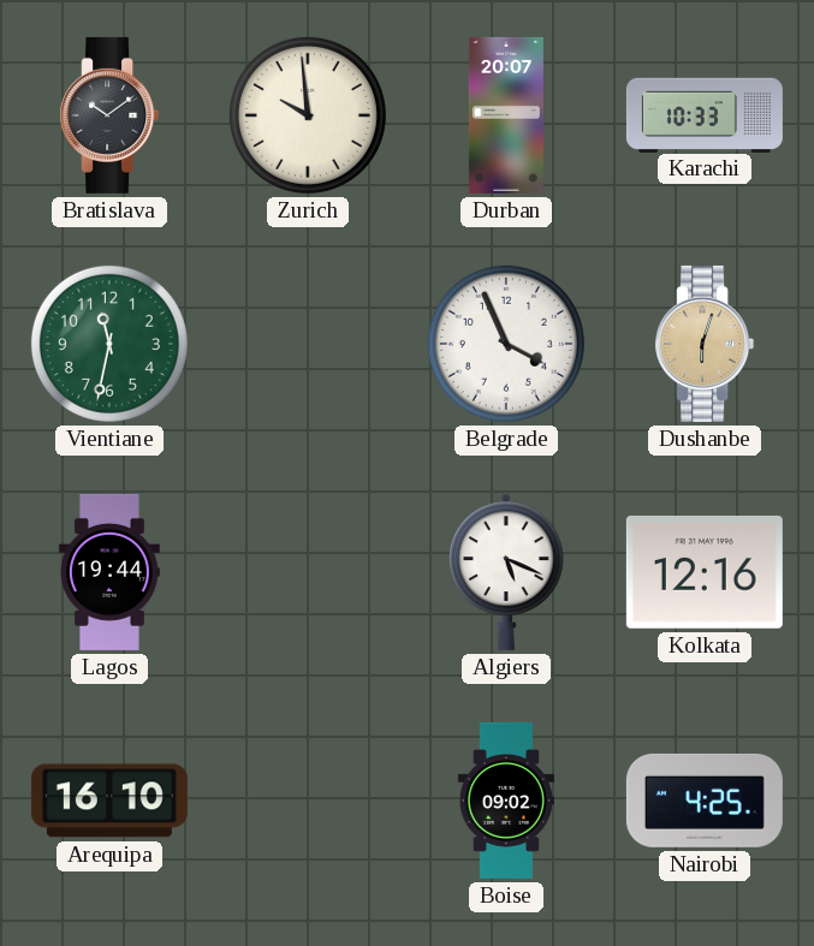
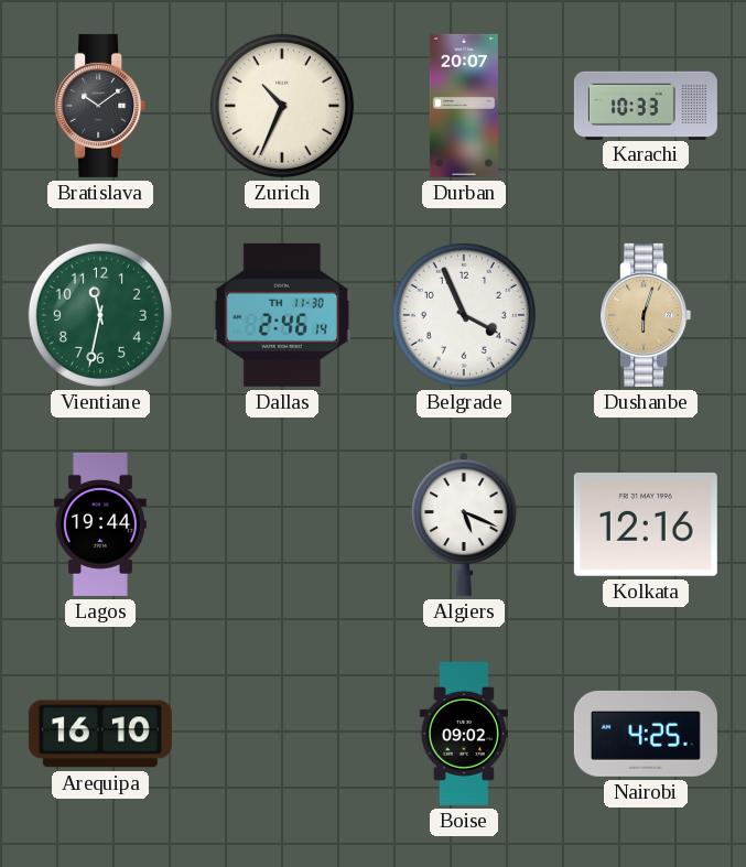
Zurich: 9:59 -> 10:34
Dallas: none -> 2:46
